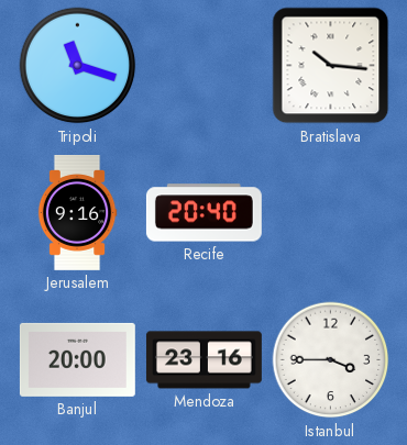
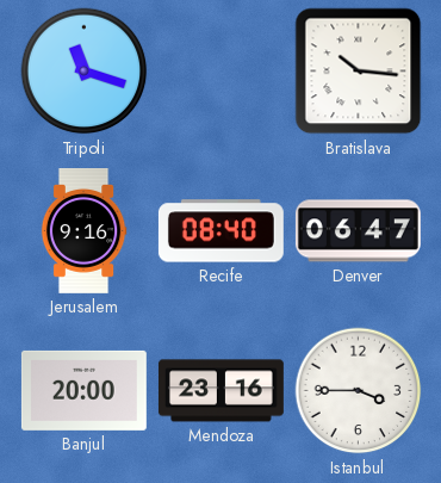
Recife: 20:40 -> 08:40
Denver: none -> 06:47
